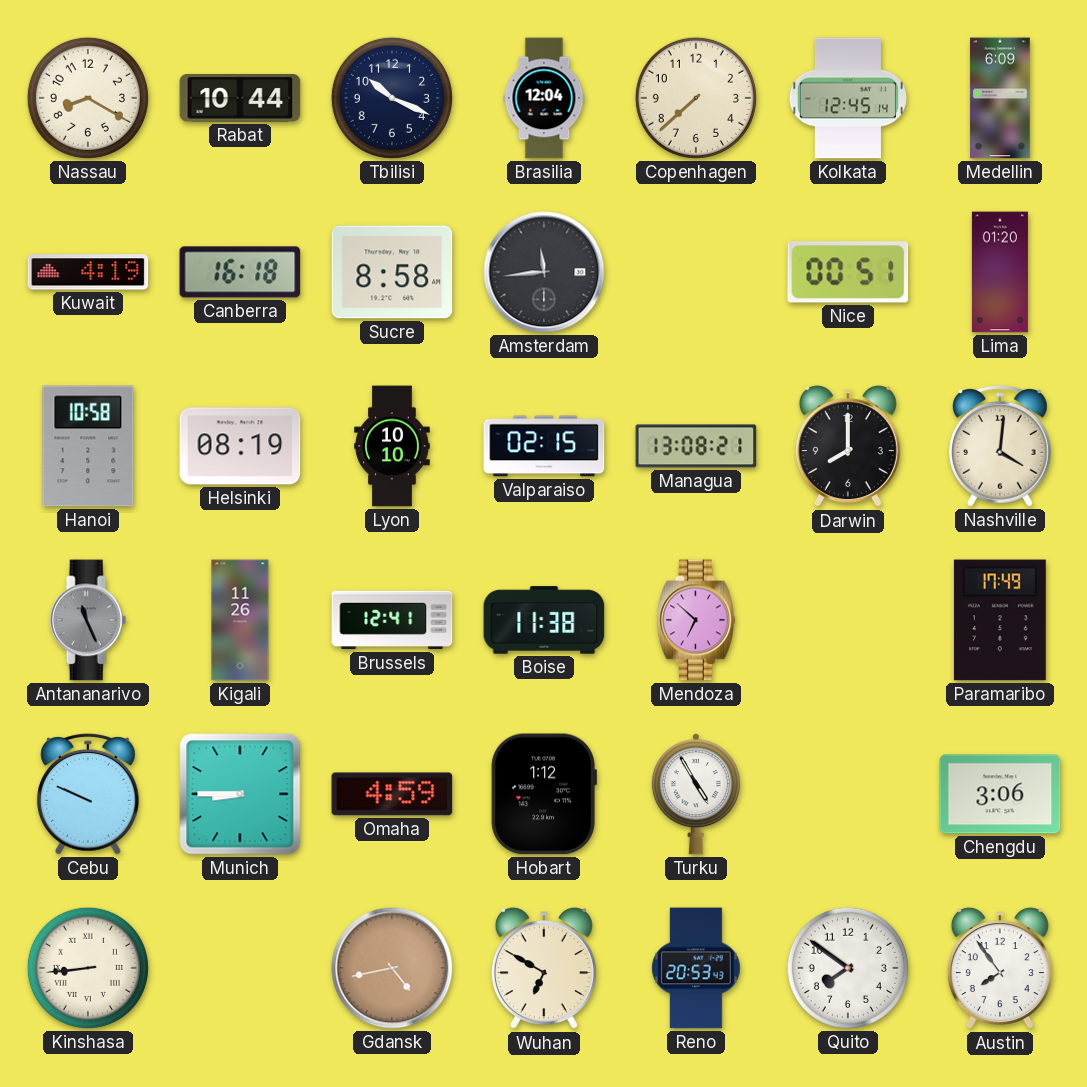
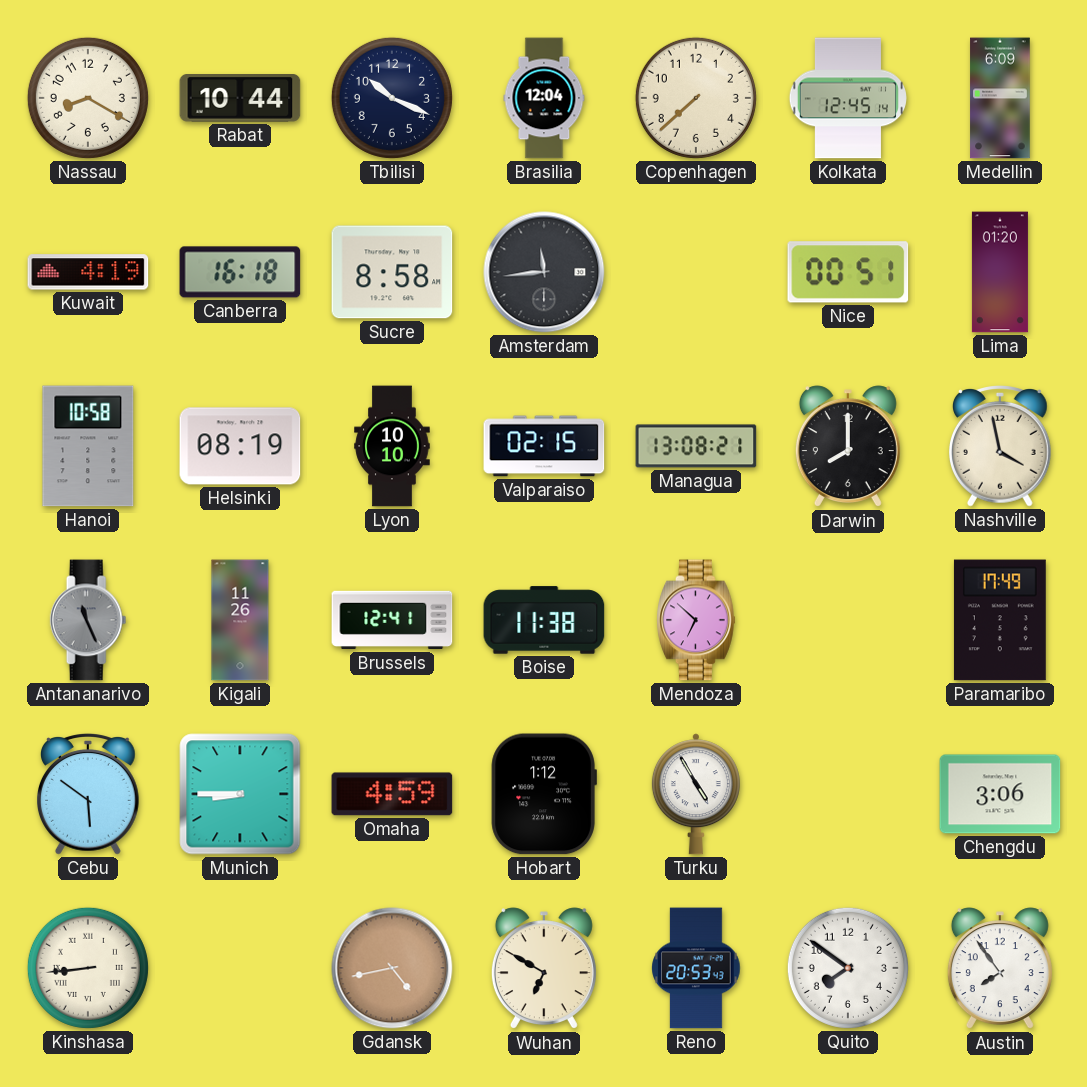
Nashville: 4:01 -> 3:58
Cebu: 9:49 -> 5:51
